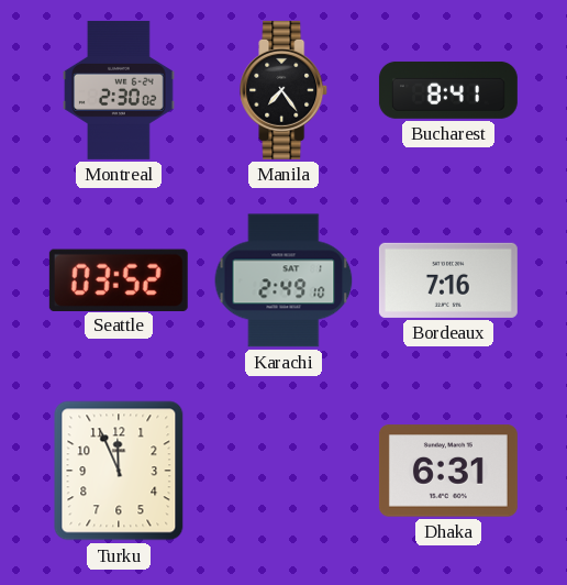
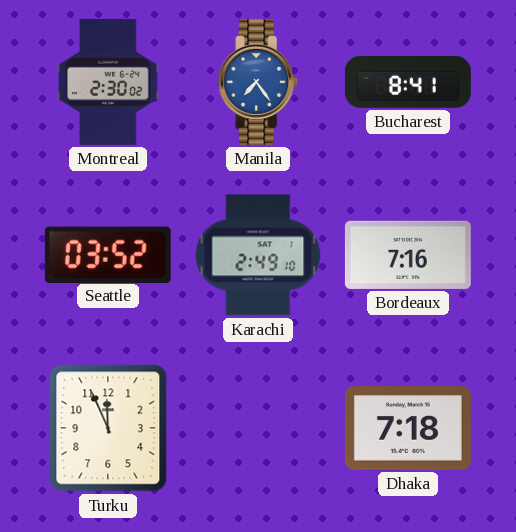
Manila dial: black -> blue
Dhaka: 6:31 -> 7:18
